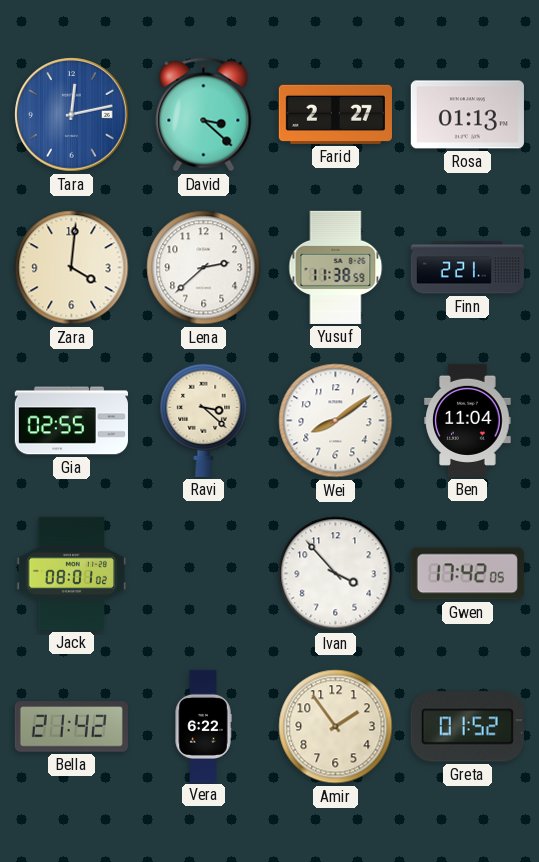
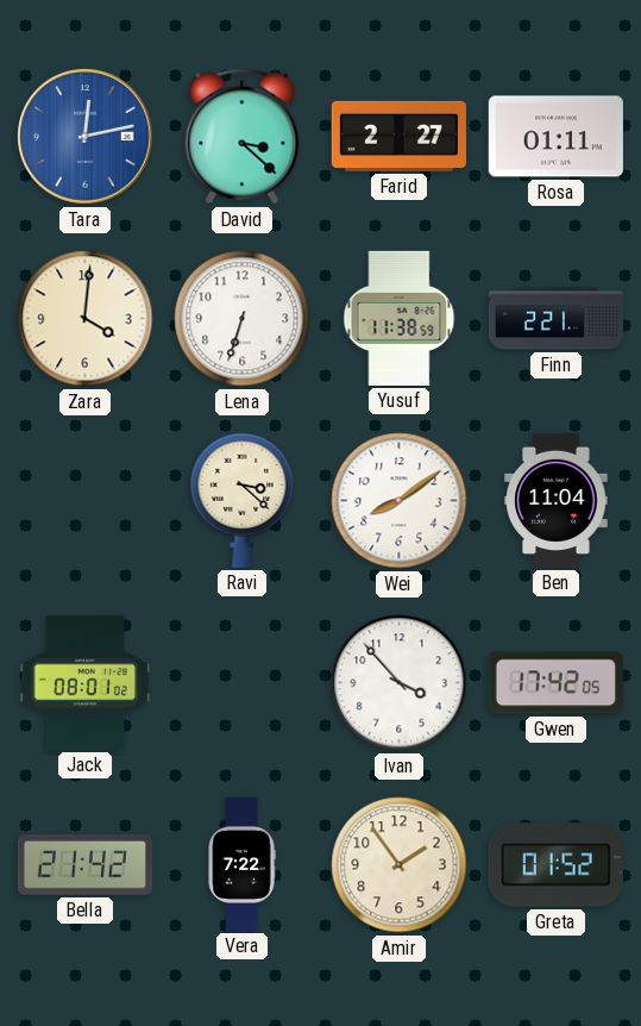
Rosa: 01:13 -> 01:11
Lena: 2:38 -> 6:33
Gia: 02:55 -> none
Vera: 6:22 -> 7:22
